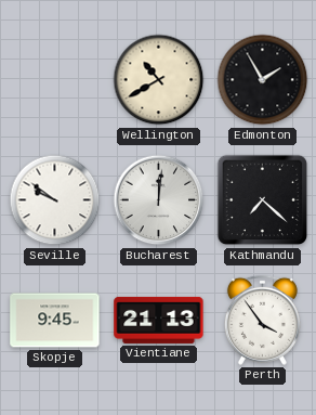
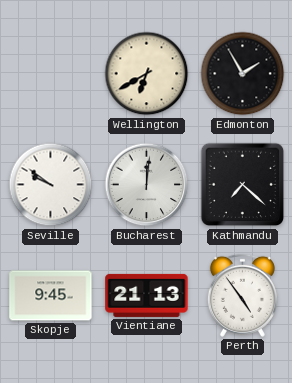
Wellington: 10:40 -> 6:40
Perth: 3:54 -> 4:54
